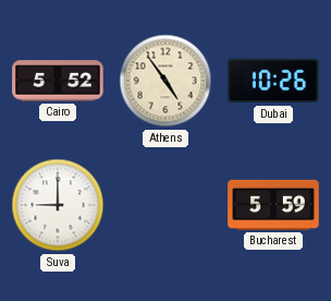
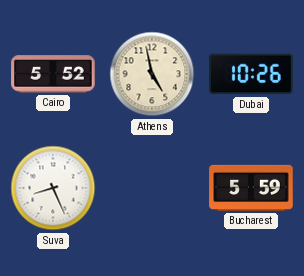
Athens: 4:54 -> 4:58
Suva: 9:00 -> 8:26
